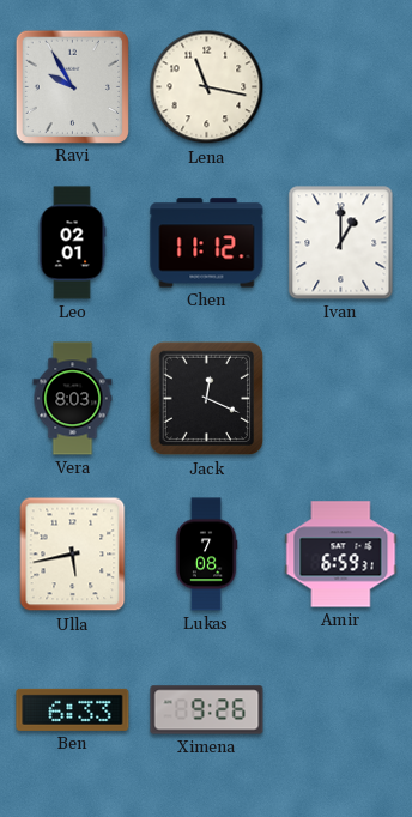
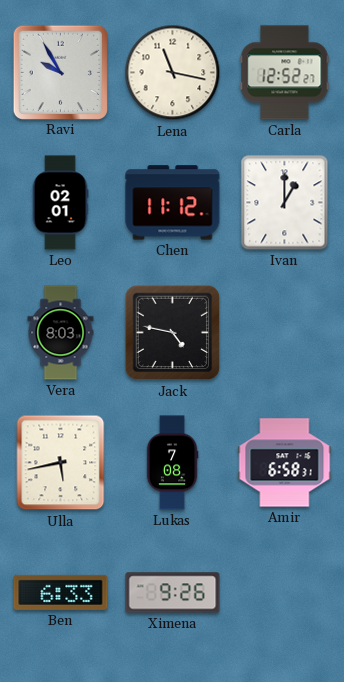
Carla: none -> 12:52
Jack: 12:19 -> 4:47
Amir: 6:59 -> 6:58
